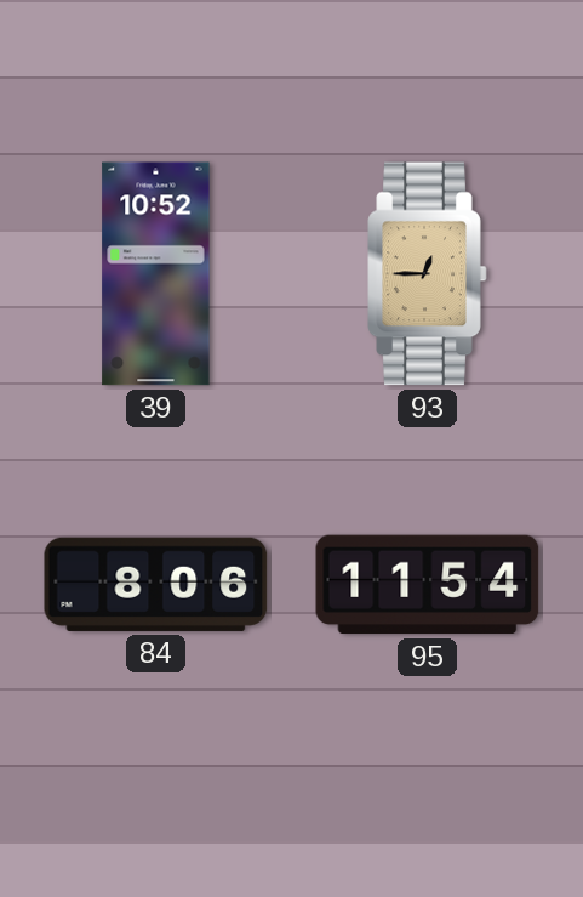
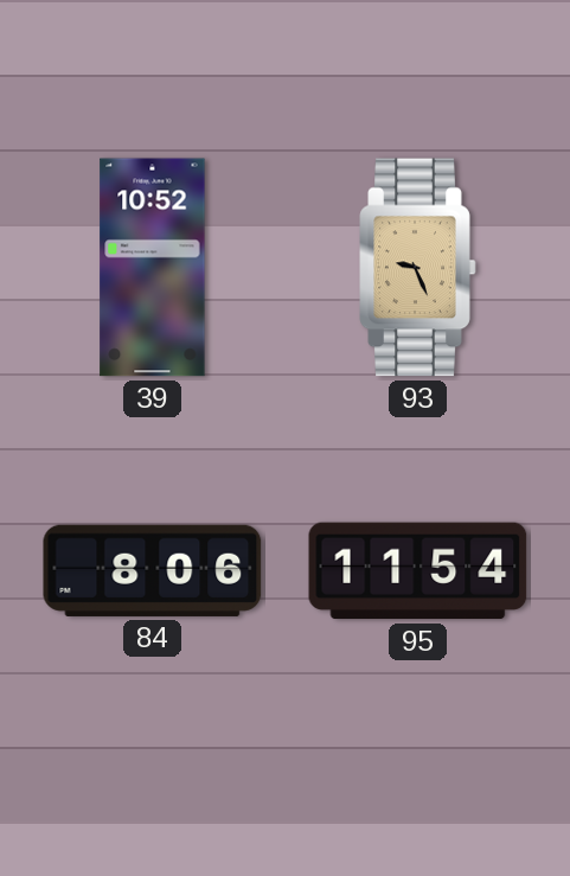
93: 12:45 -> 9:26
